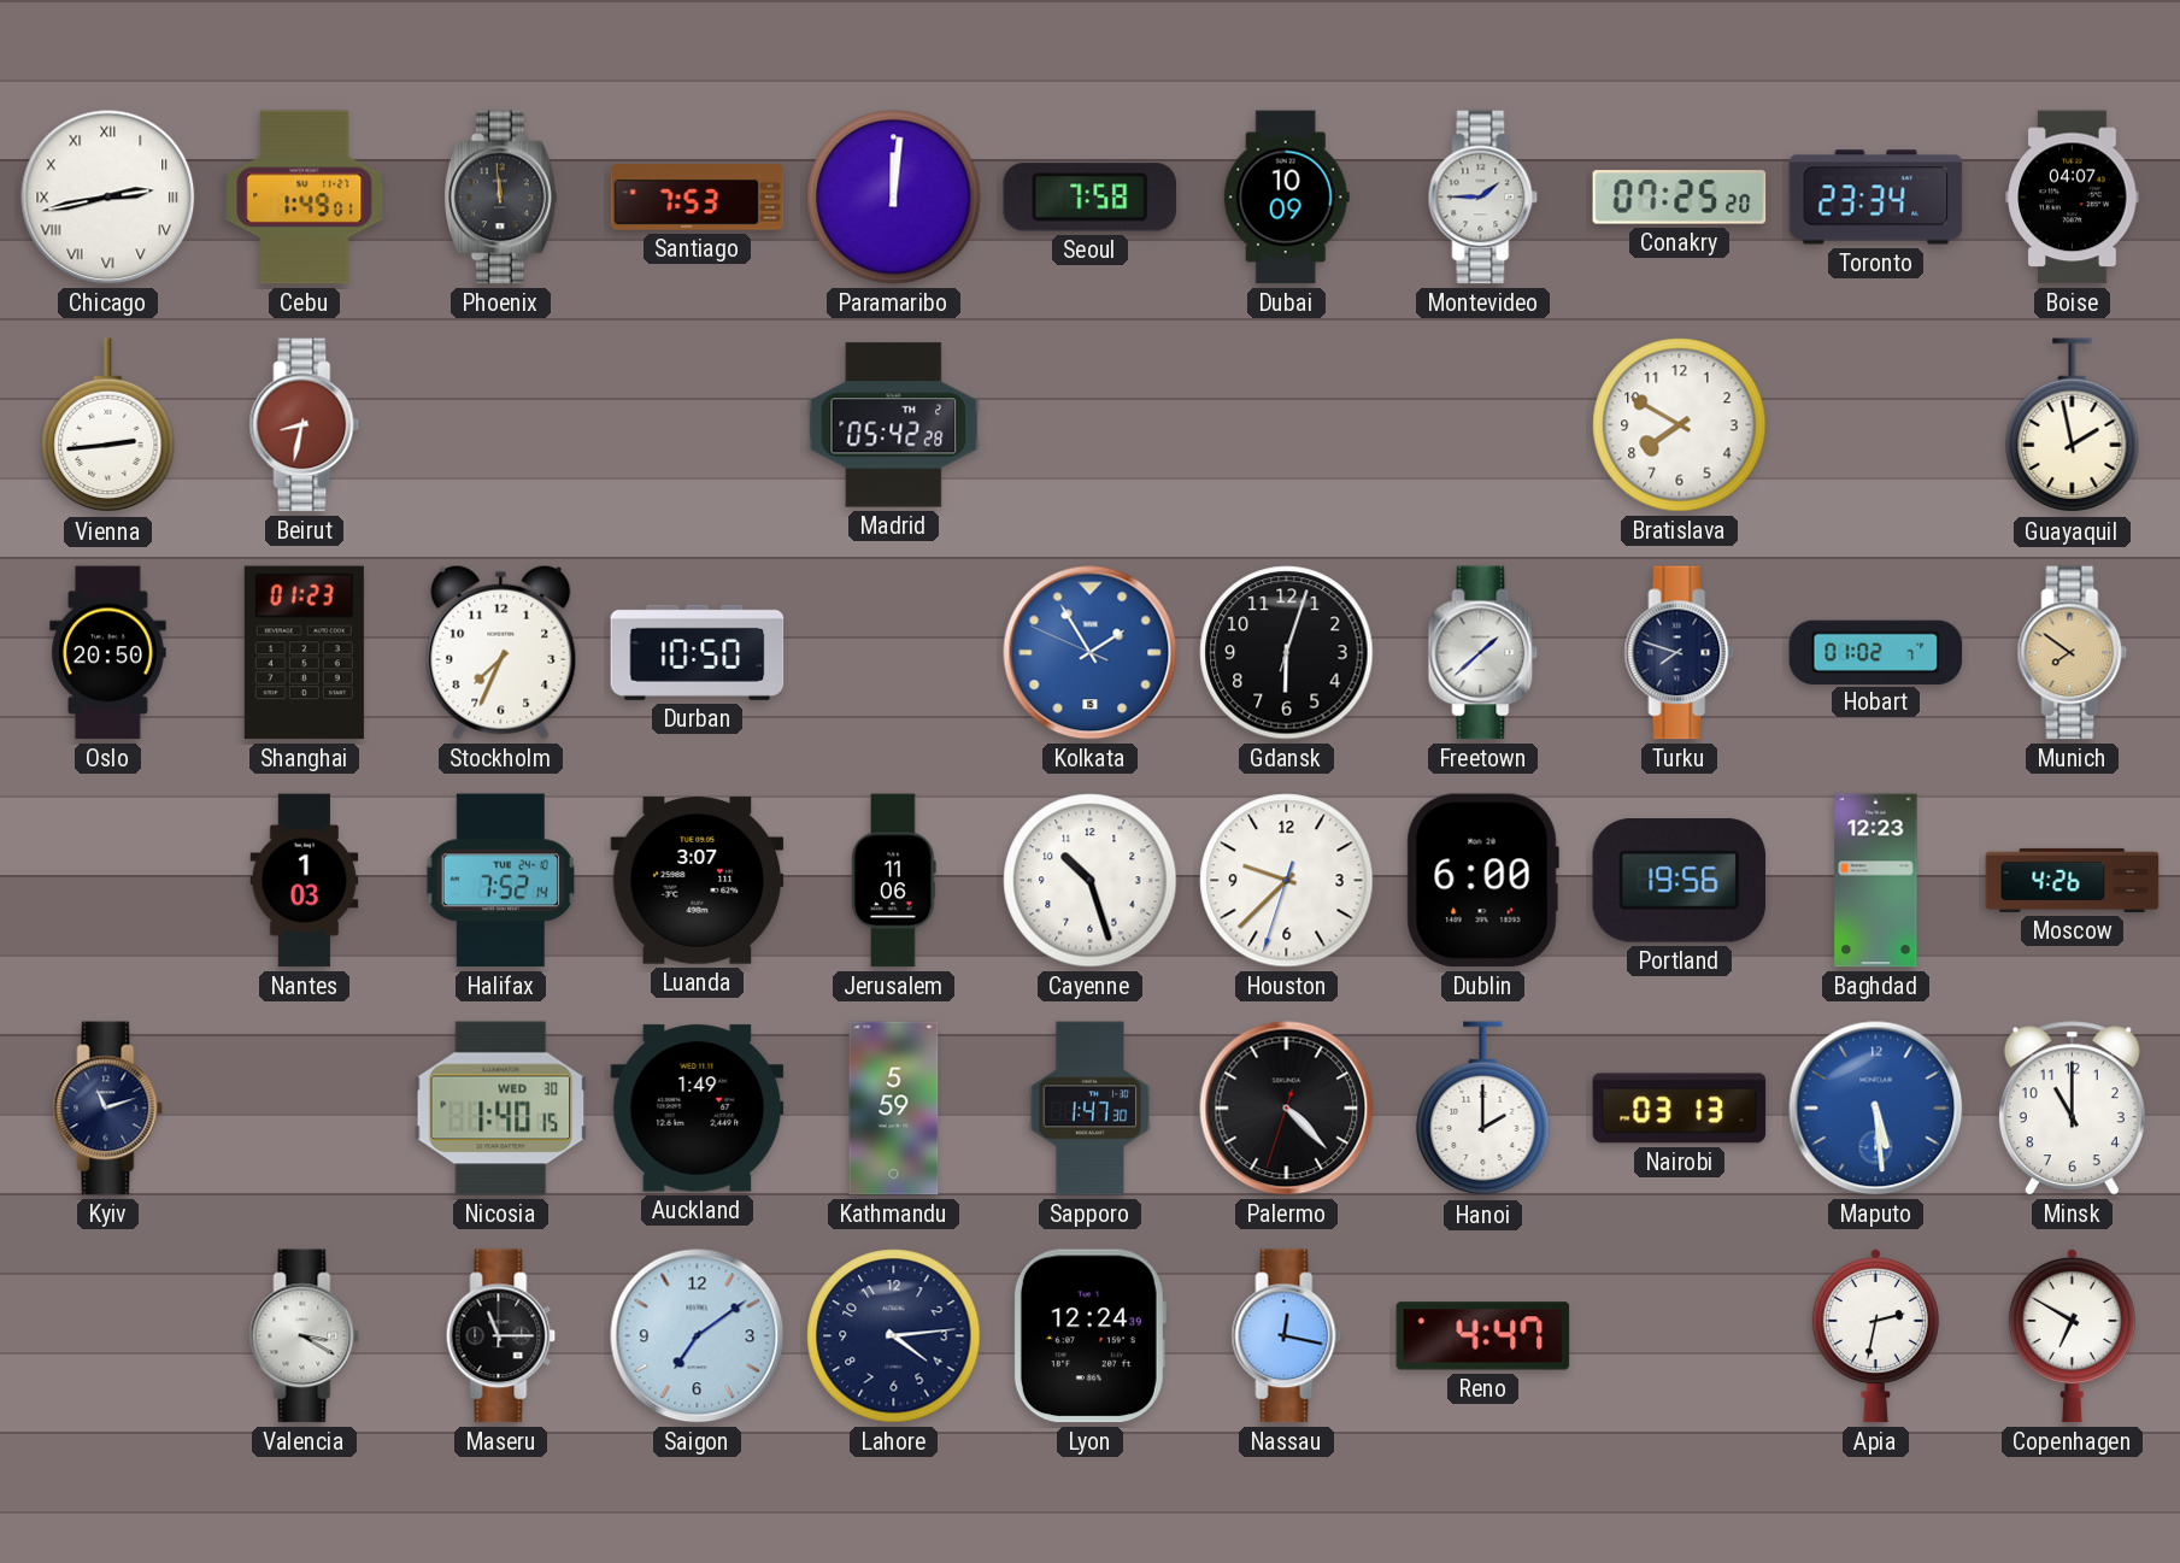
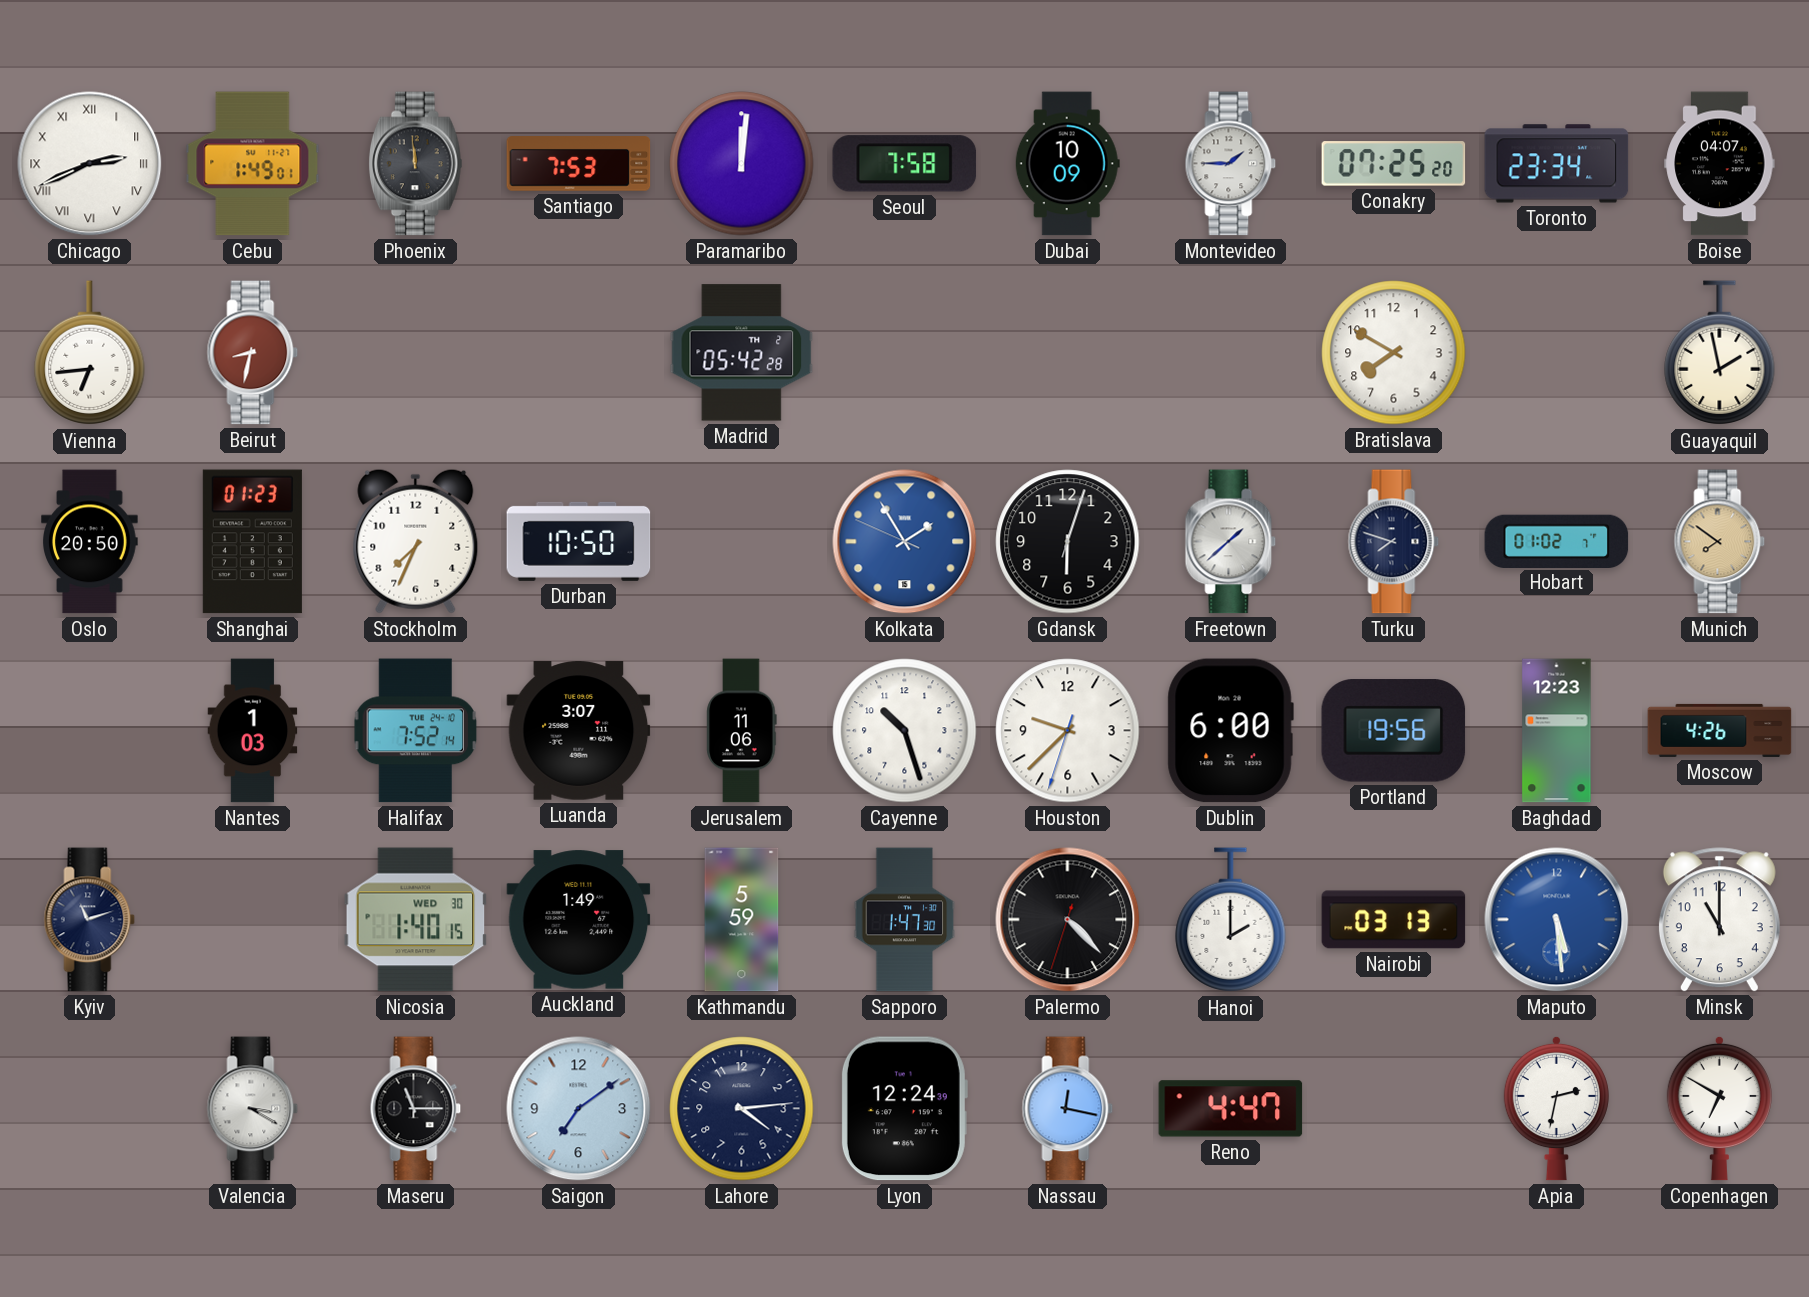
Chicago: 2:43 -> 2:41
Vienna: 2:44 -> 6:44
